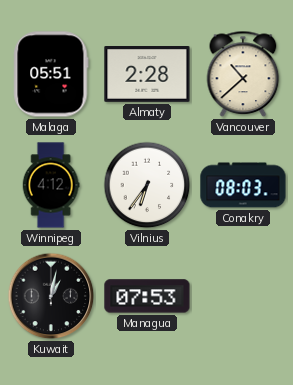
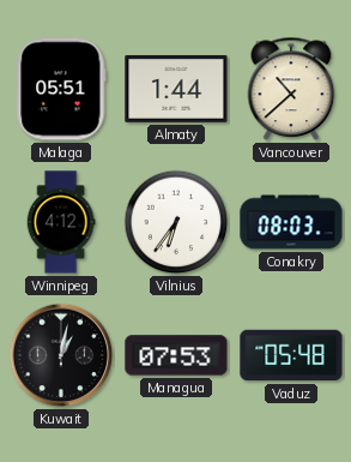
Almaty: 2:28 -> 1:44
Vaduz: none -> 05:48
